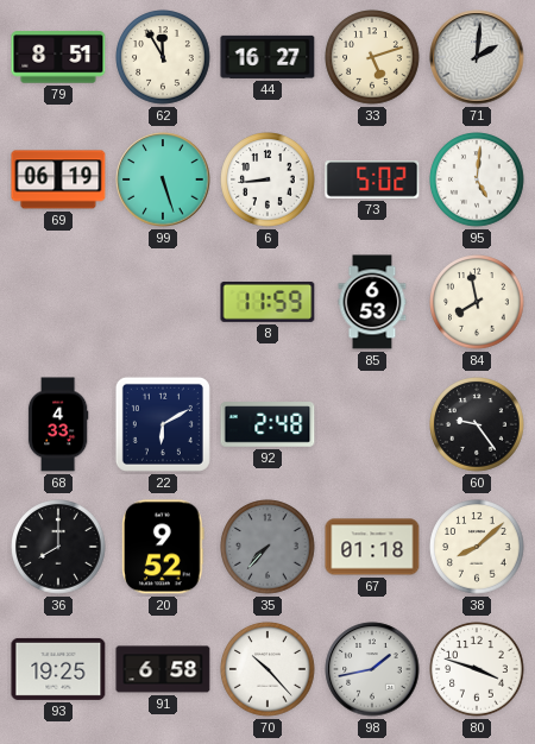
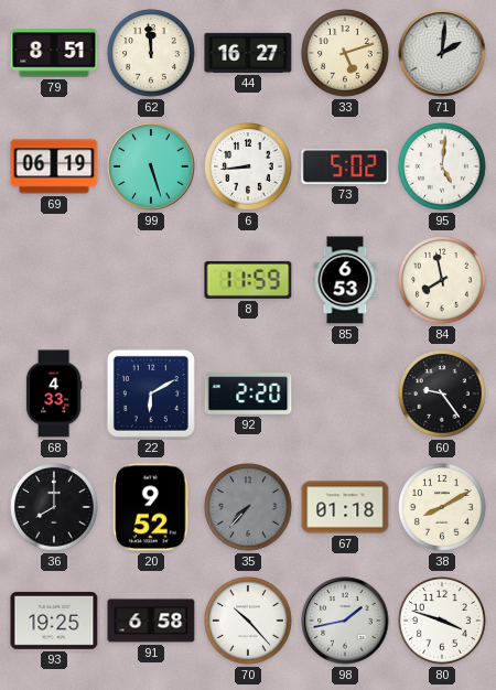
62: 11:55 -> 11:59
92: 2:48 -> 2:20
38: 8:08 -> 8:10
